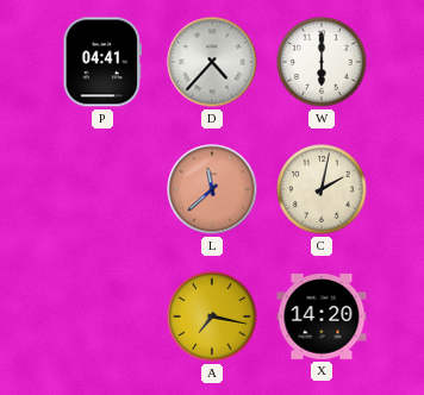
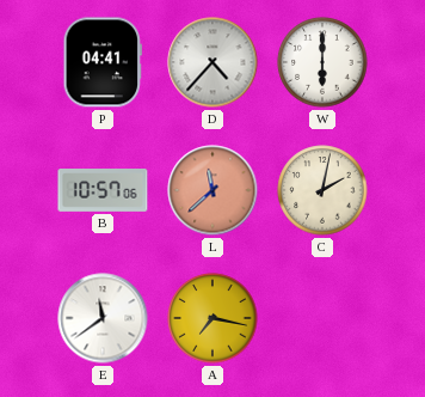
B: none -> 10:57
E: none -> 11:39
X: 14:20 -> none
